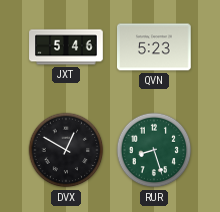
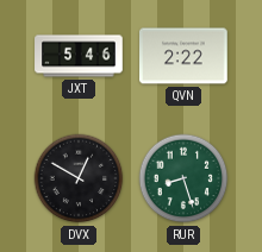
QVN: 5:23 -> 2:22
